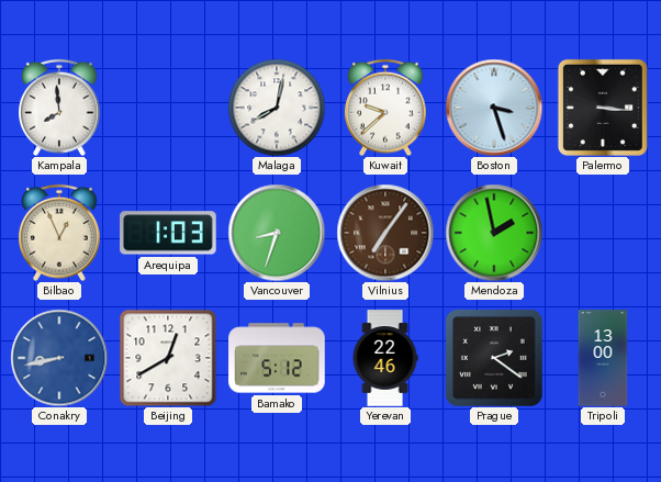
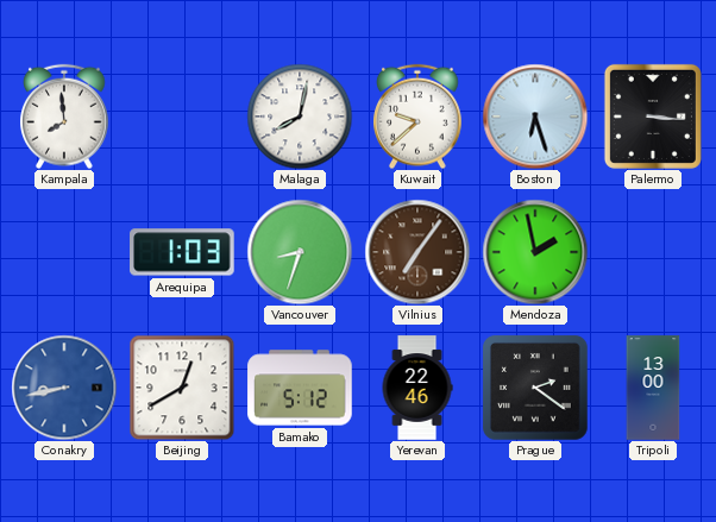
Boston: 3:27 -> 6:27
Bilbao: 12:56 -> none
